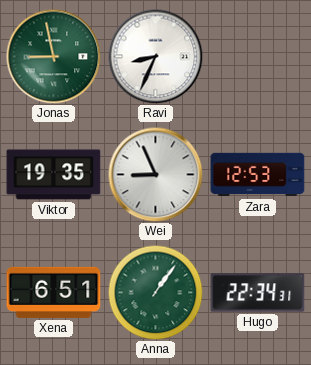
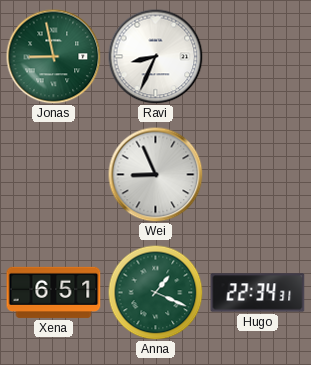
Viktor: 19:35 -> none
Zara: 12:53 -> none
Anna: 1:06 -> 1:19
